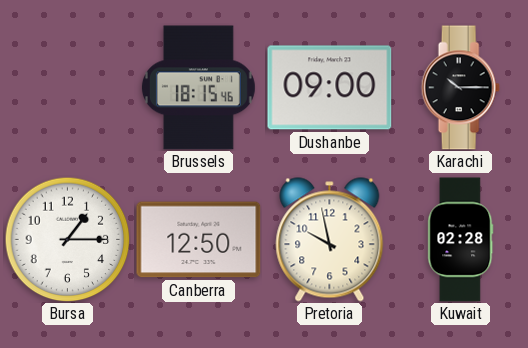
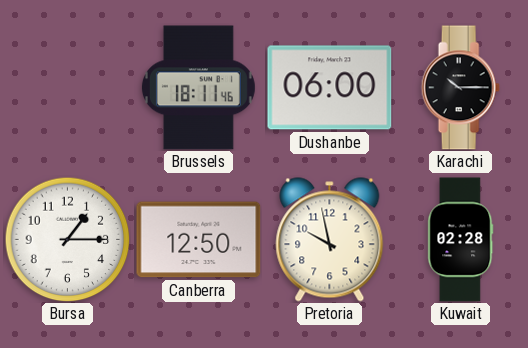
Brussels: 18:15 -> 18:11
Dushanbe: 09:00 -> 06:00
